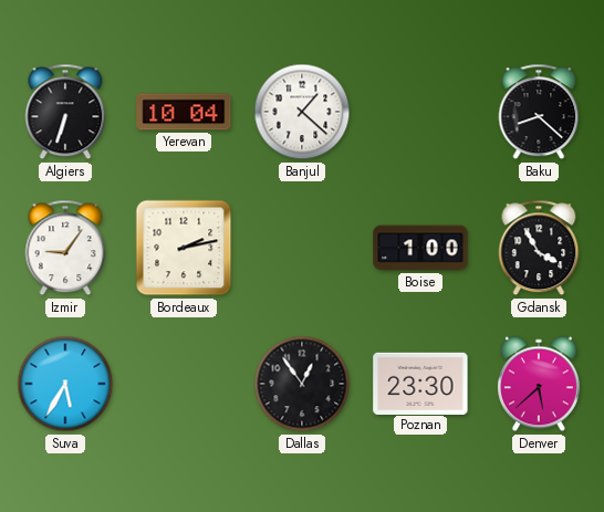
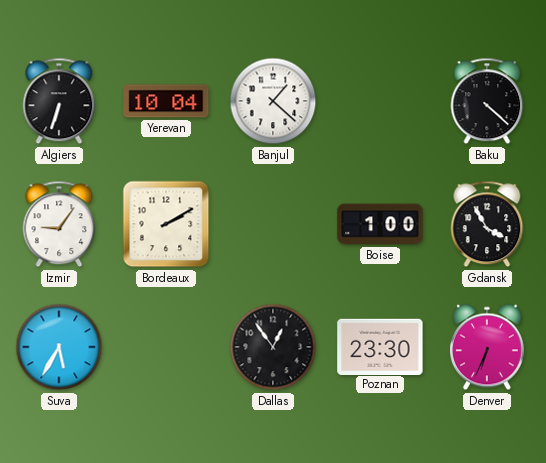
Baku: 8:22 -> 4:22
Bordeaux: 2:13 -> 2:10
Denver: 5:38 -> 6:34
